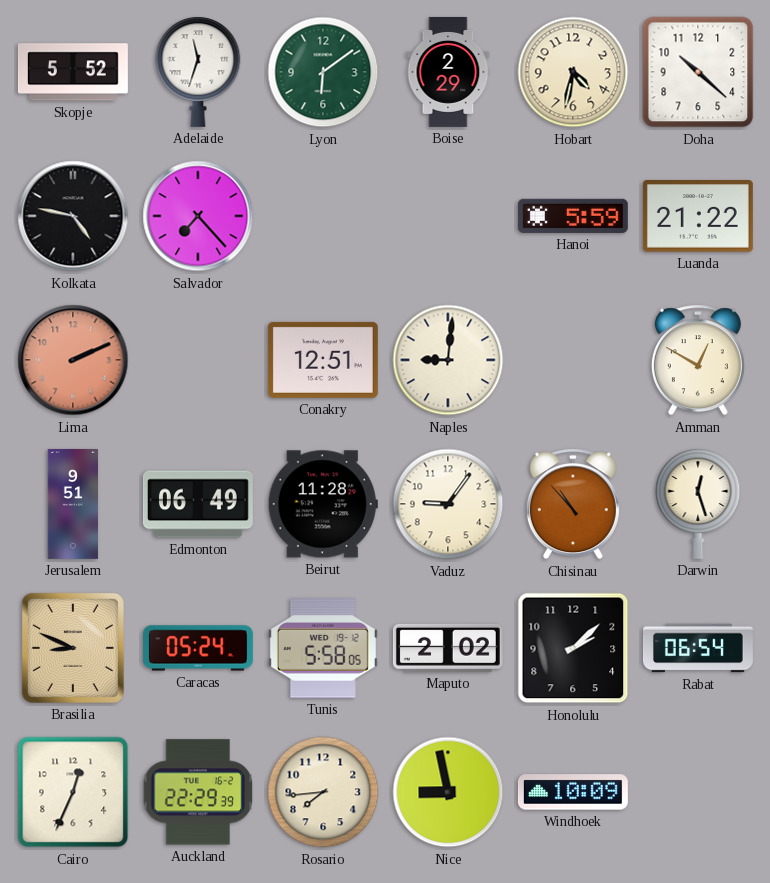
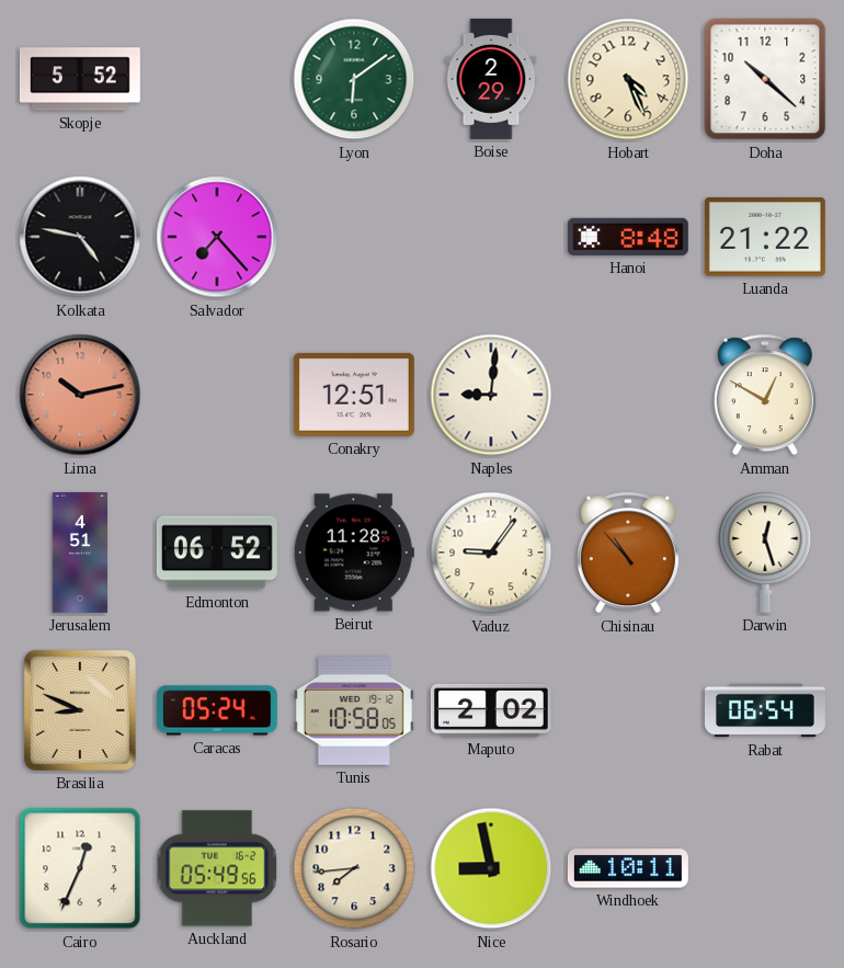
Adelaide: 11:33 -> none
Hobart: 4:32 -> 4:26
Hanoi: 5:59 -> 8:48
Lima: 2:11 -> 10:13
Jerusalem: 9:51 -> 4:51
Edmonton: 06:49 -> 06:52
Tunis: 5:58 -> 10:58
Honolulu: 2:08 -> none
Auckland: 22:29 -> 05:49
Windhoek: 10:09 -> 10:11
